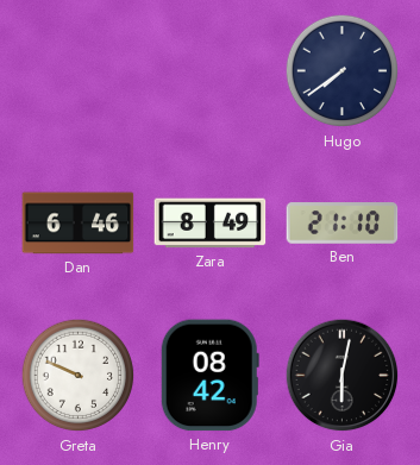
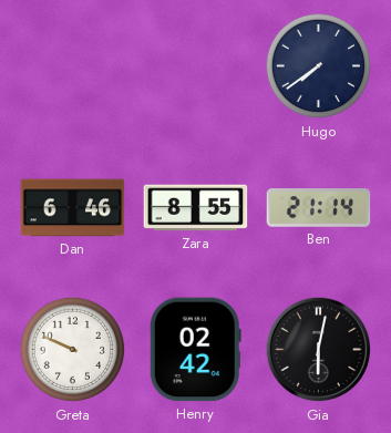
Zara: 8:49 -> 8:55
Ben: 21:10 -> 21:14
Henry: 08:42 -> 02:42
